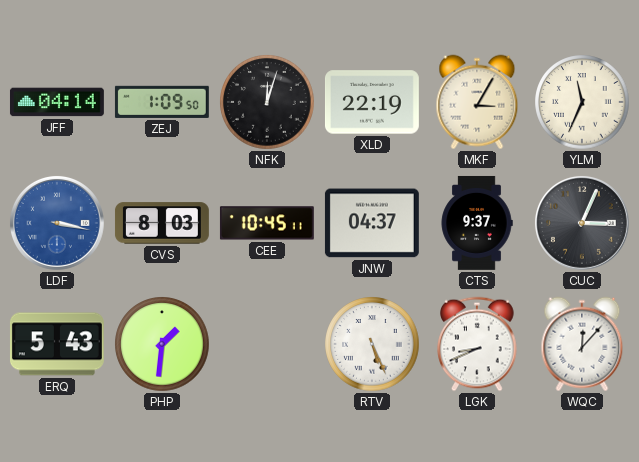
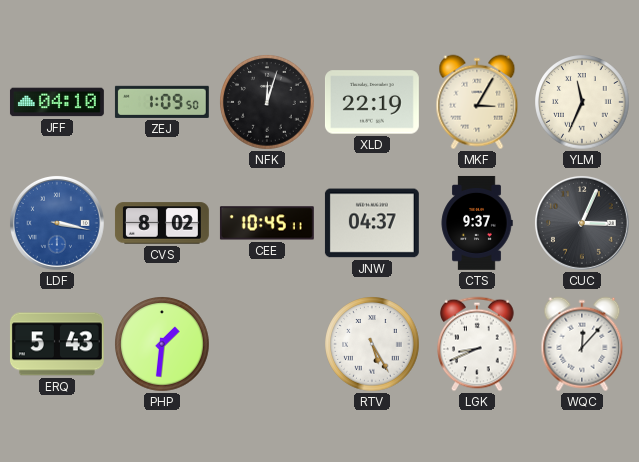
JFF: 04:14 -> 04:10
CVS: 8:03 -> 8:02
RTV: 5:26 -> 5:25
